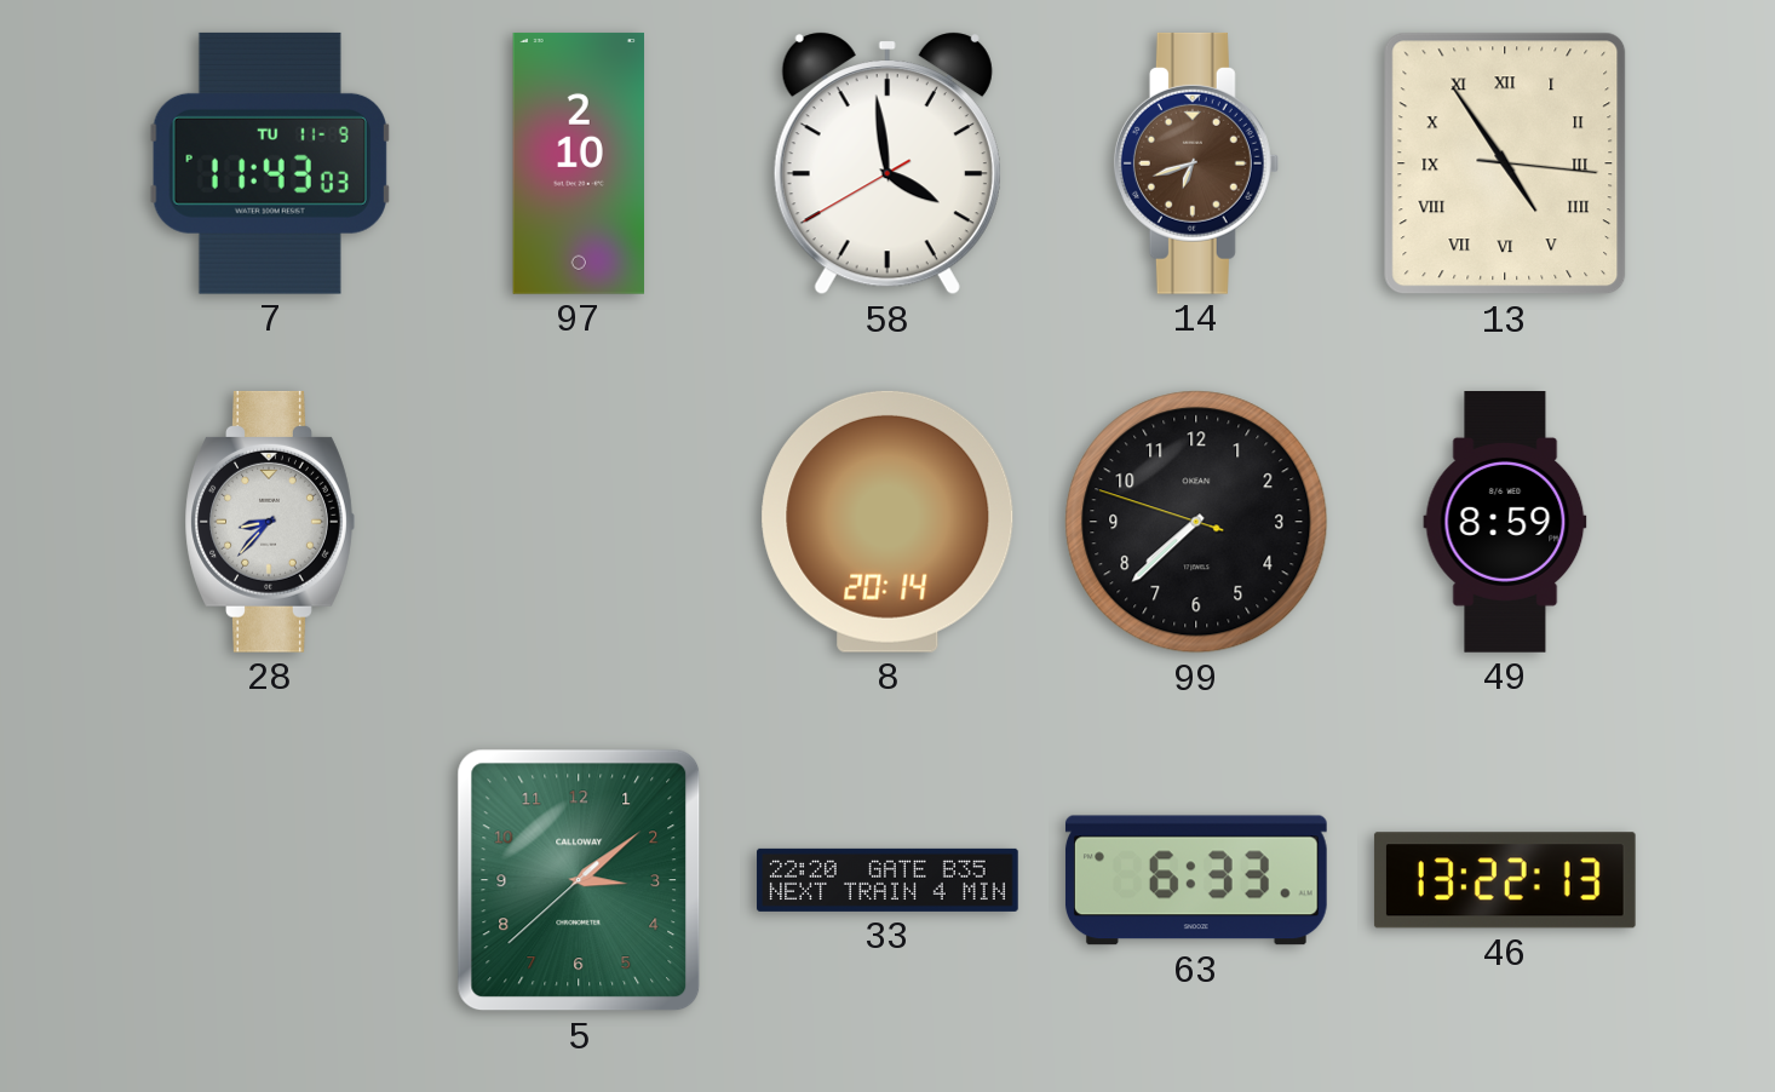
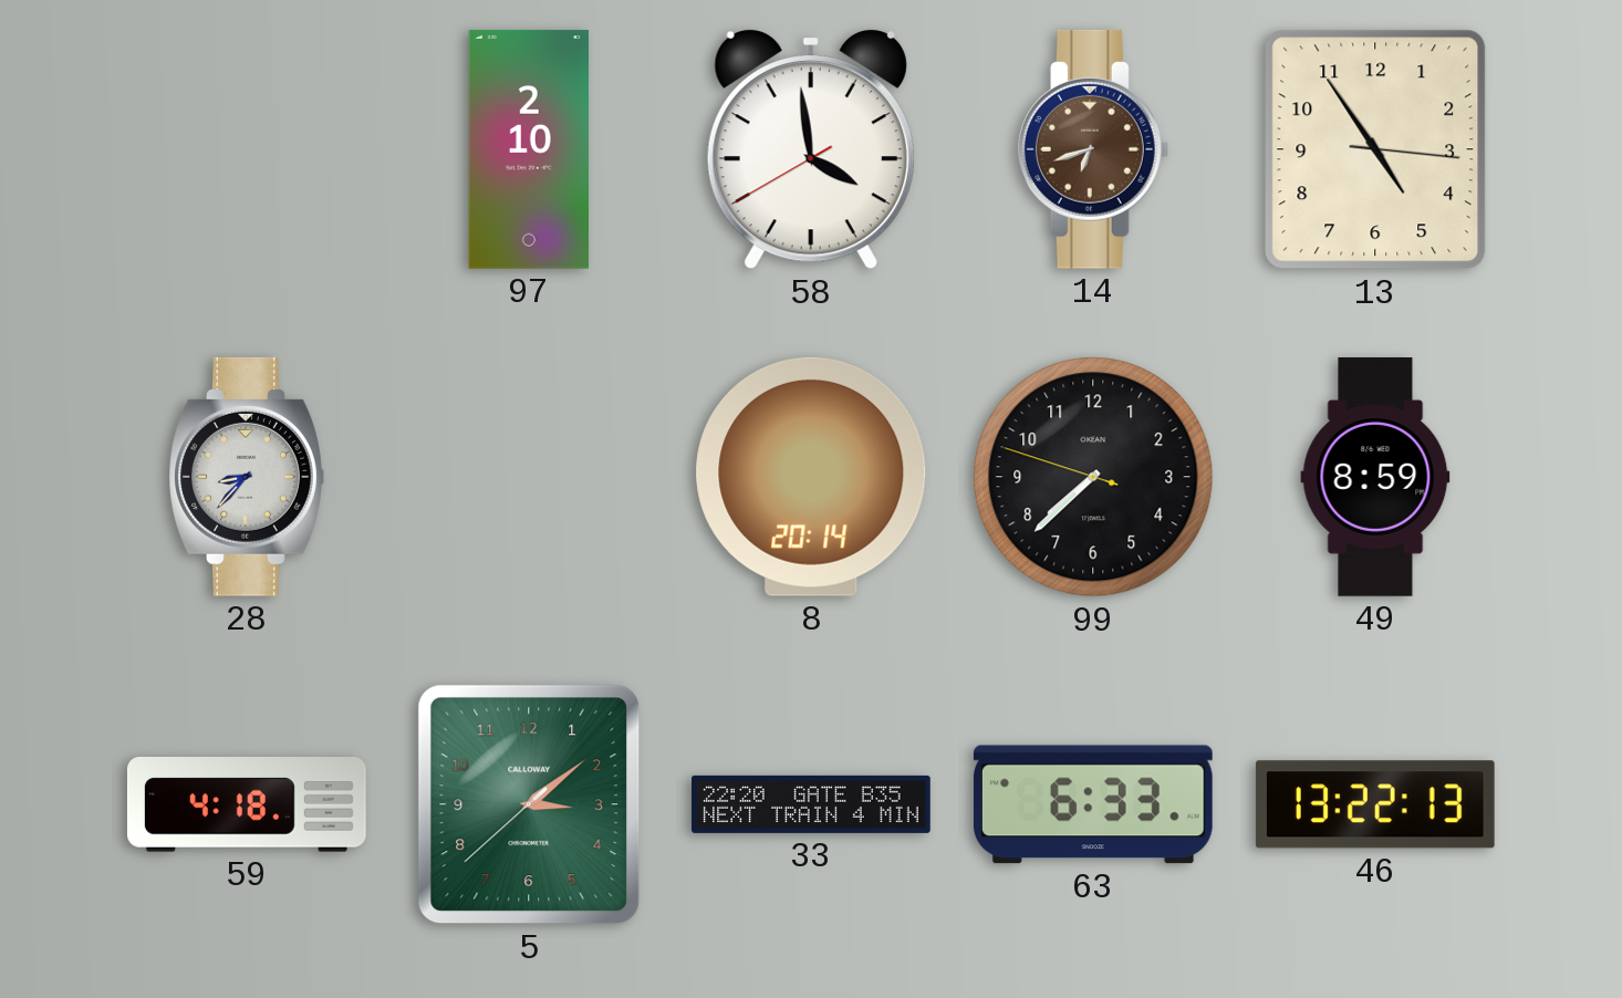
7: 11:43 -> none
13 numerals: Roman -> Arabic
59: none -> 4:18
